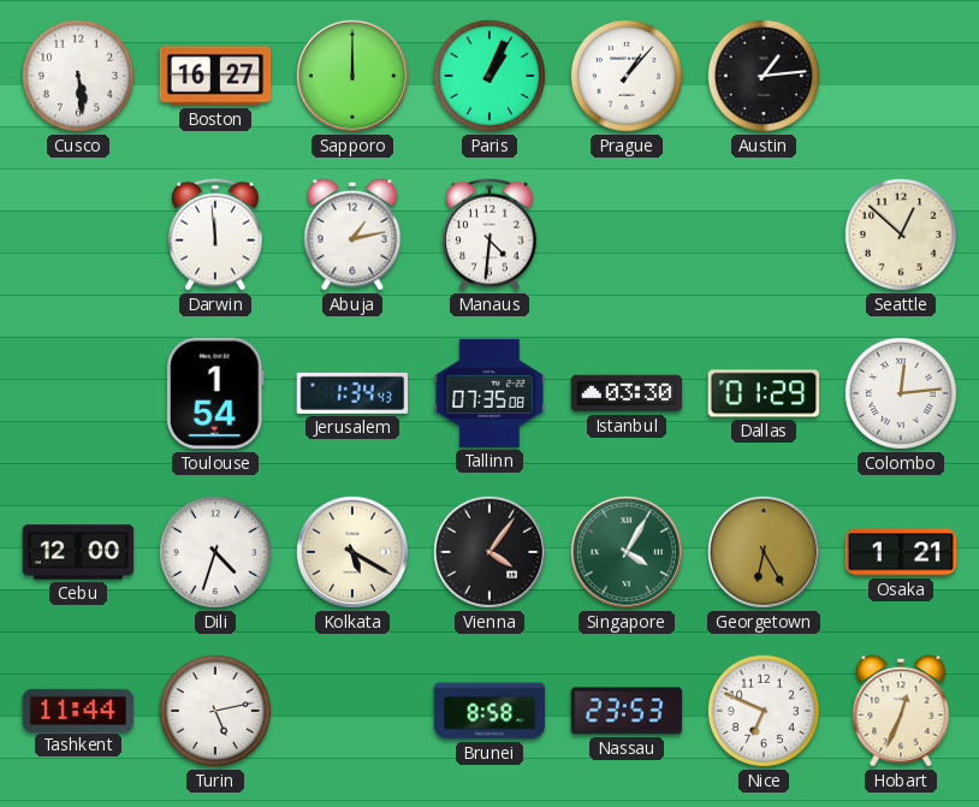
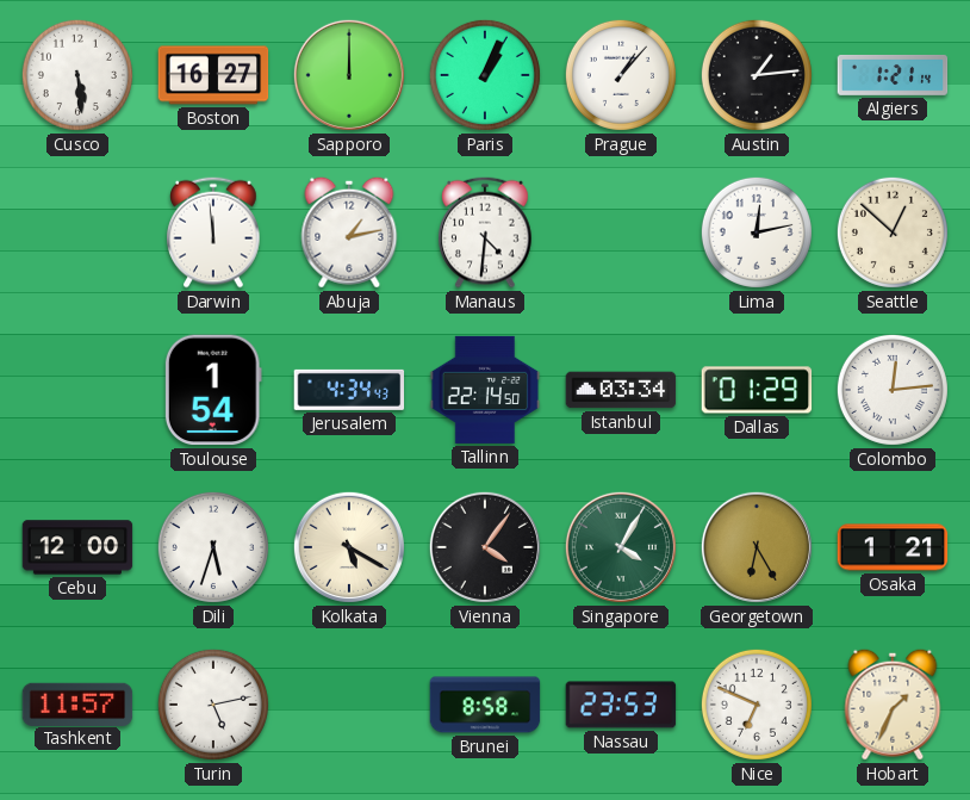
Algiers: none -> 1:21
Lima: none -> 12:13
Jerusalem: 1:34 -> 4:34
Tallinn: 07:35 -> 22:14
Istanbul: 03:30 -> 03:34
Dili: 4:33 -> 5:33
Tashkent: 11:44 -> 11:57
Hobart: 12:34 -> 1:34
